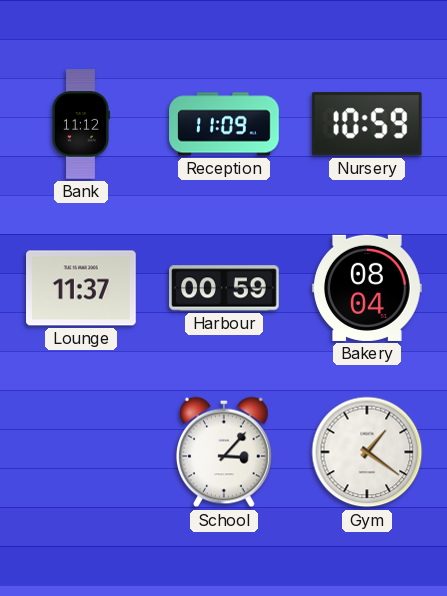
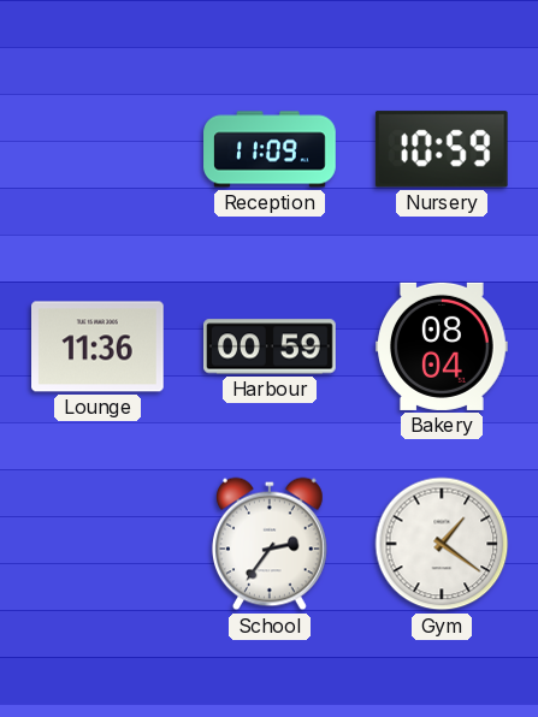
Bank: 11:12 -> none
Lounge: 11:37 -> 11:36
School: 3:07 -> 2:36
